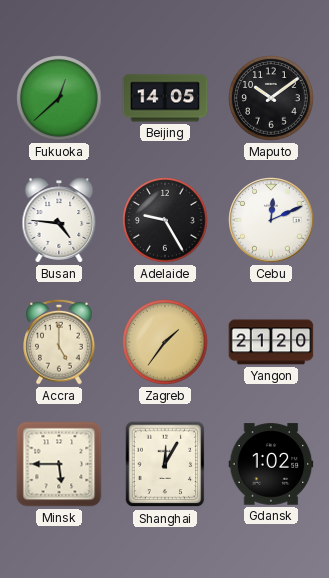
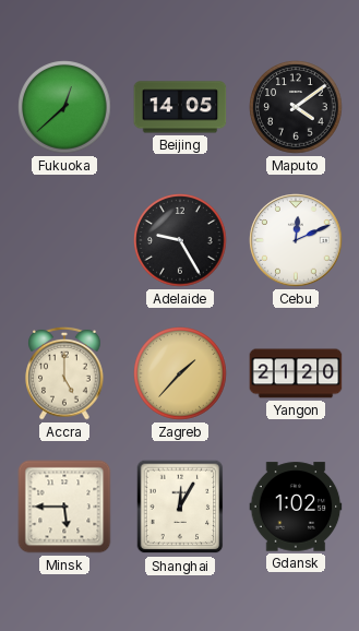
Maputo: 10:09 -> 4:09
Busan: 4:46 -> none
Zagreb: 1:36 -> 1:37
